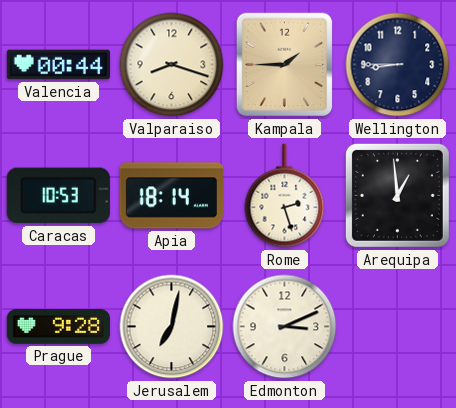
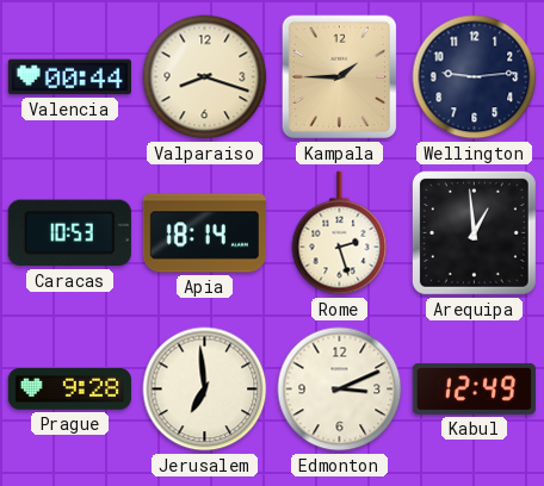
Wellington: 8:45 -> 9:14
Jerusalem: 7:02 -> 6:59
Kabul: none -> 12:49
